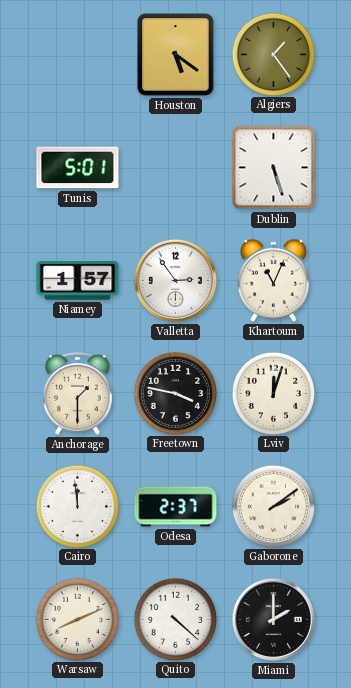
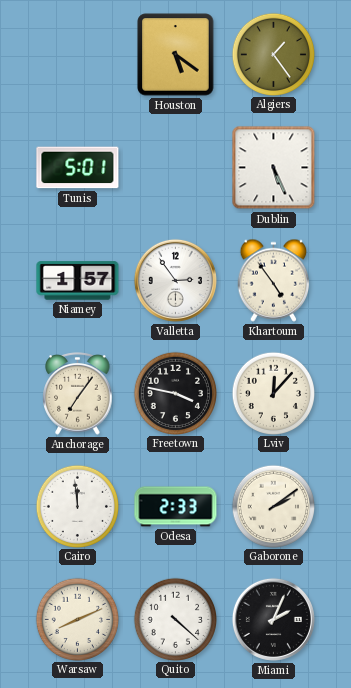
Dublin: 5:27 -> 5:26
Khartoum: 11:04 -> 4:54
Anchorage: 1:30 -> 7:06
Lviv: 12:03 -> 12:07
Odesa: 2:37 -> 2:33
Miami: 2:00 -> 2:04
